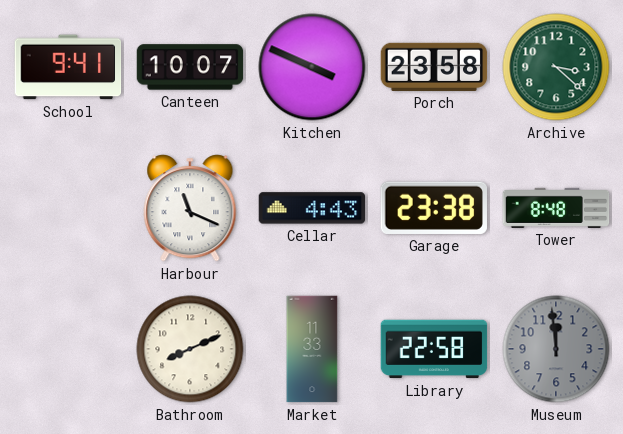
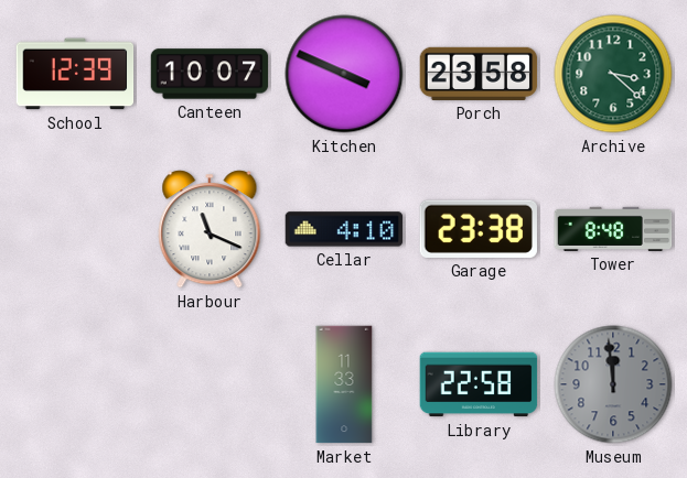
School: 9:41 -> 12:39
Cellar: 4:43 -> 4:10
Bathroom: 8:11 -> none
